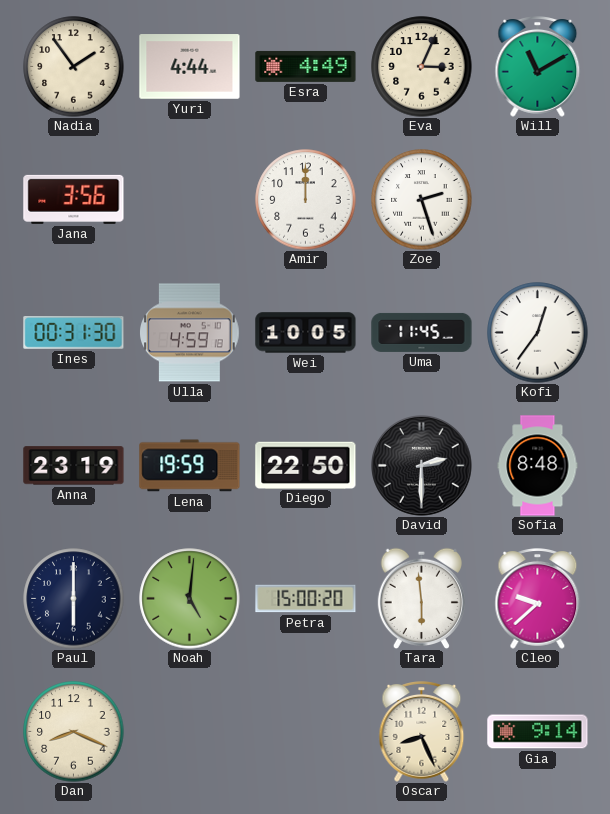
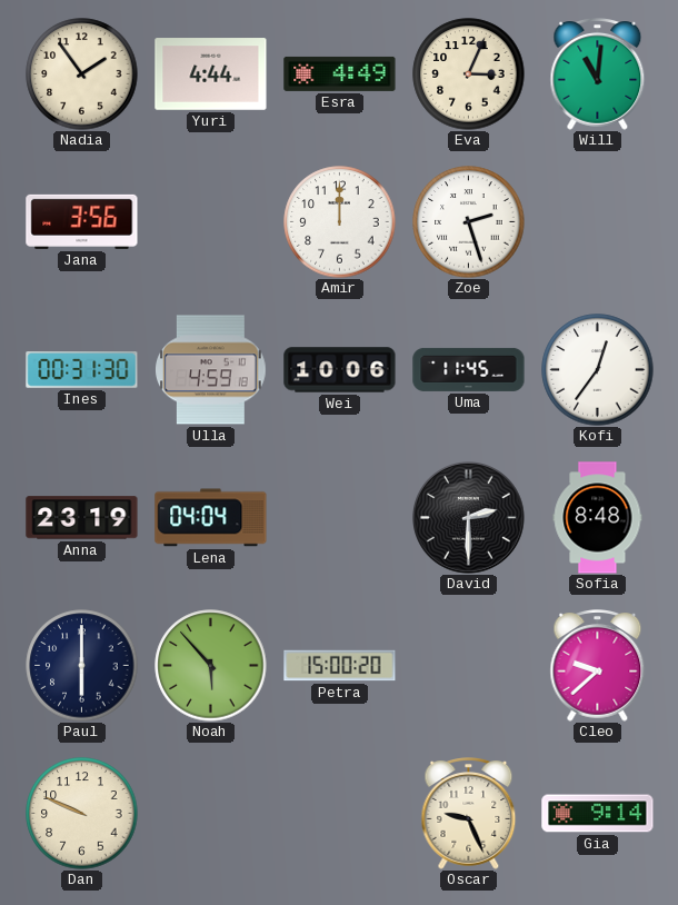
Will: 11:10 -> 11:01
Wei: 10:05 -> 10:06
Lena: 19:59 -> 04:04
Diego: 22:50 -> none
Noah: 5:01 -> 5:53
Tara: 5:59 -> none
Dan: 8:19 -> 9:49
Oscar: 8:26 -> 9:26
